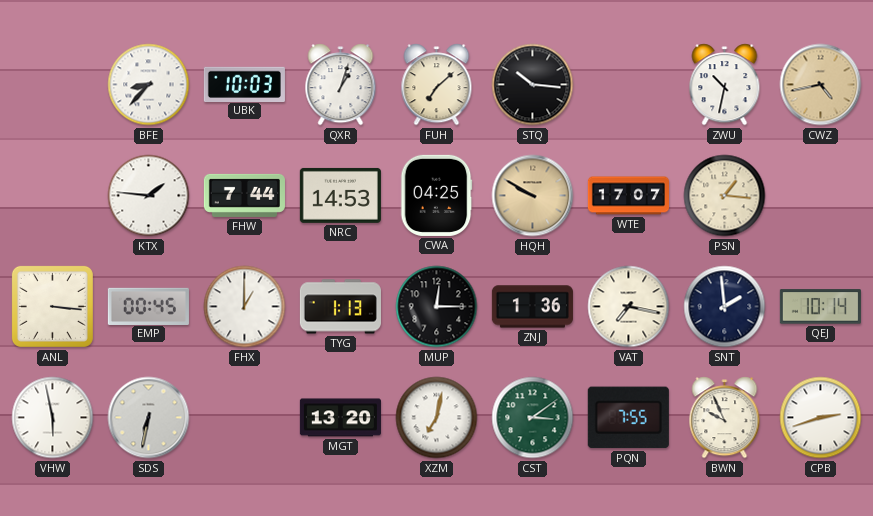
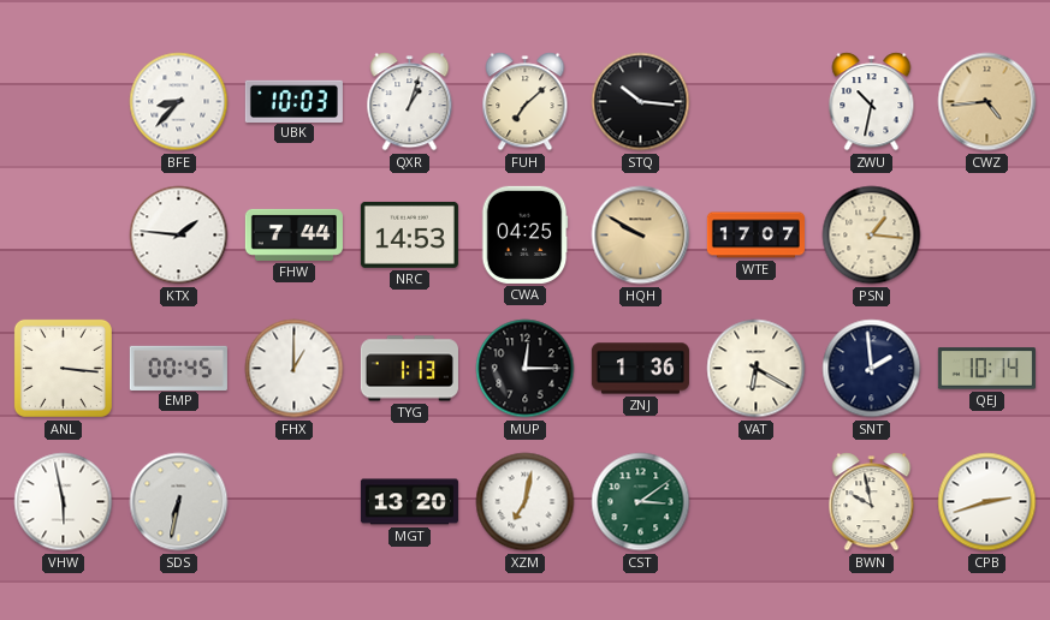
CWZ: 4:43 -> 4:44
VAT: 7:17 -> 6:20
PQN: 7:55 -> none
BWN: 9:56 -> 9:58
